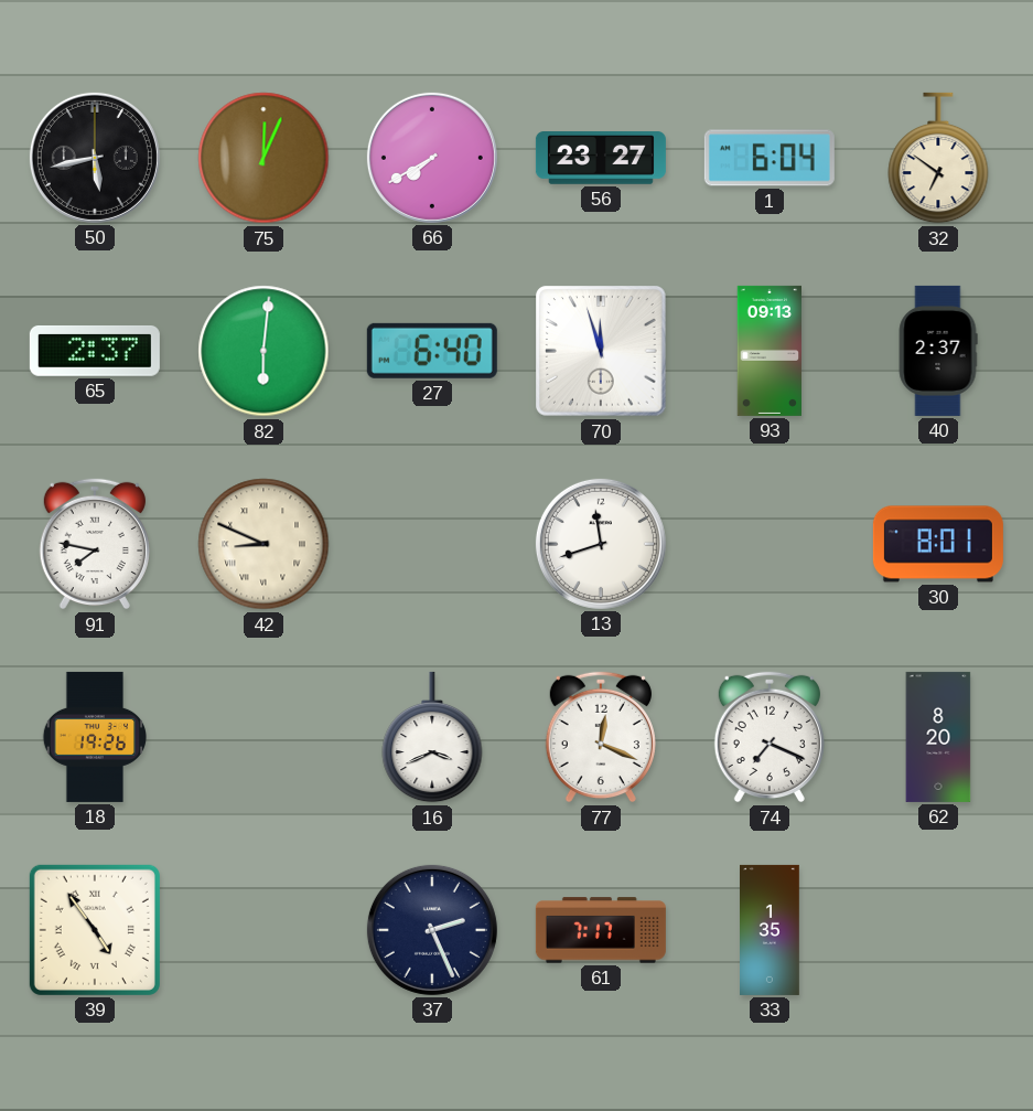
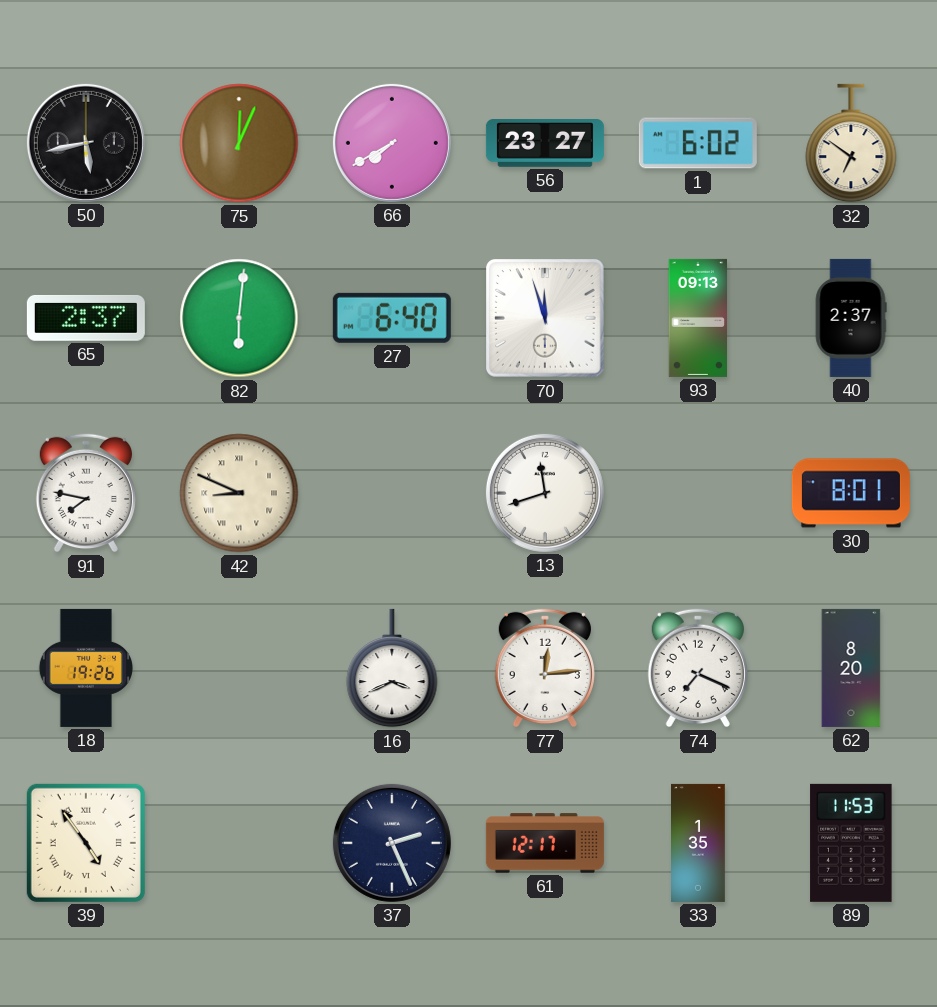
1: 6:04 -> 6:02
77: 12:19 -> 12:14
61: 7:17 -> 12:17
89: none -> 11:53
